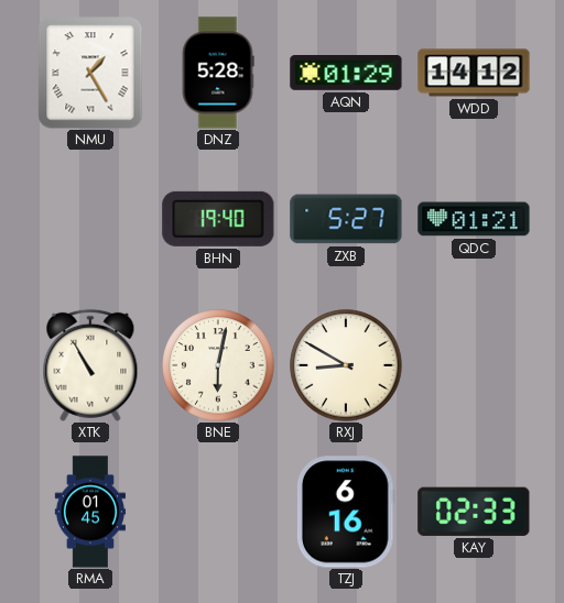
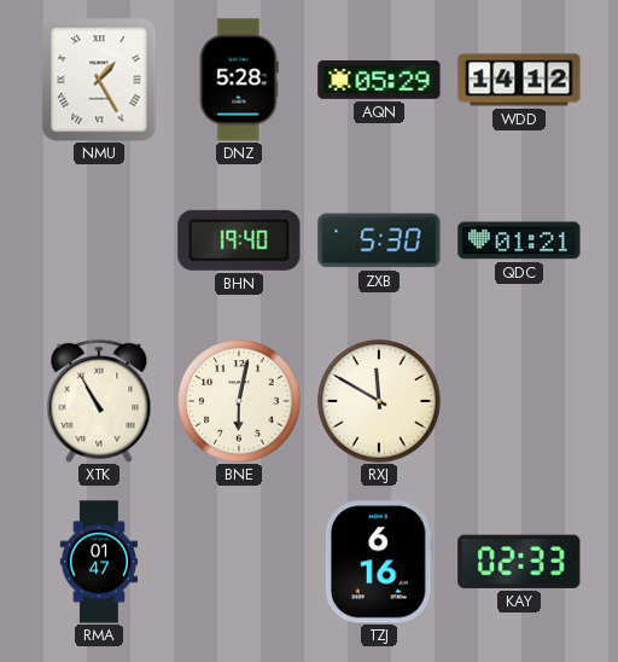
AQN: 01:29 -> 05:29
ZXB: 5:27 -> 5:30
RXJ: 8:50 -> 11:50
RMA: 01:45 -> 01:47
